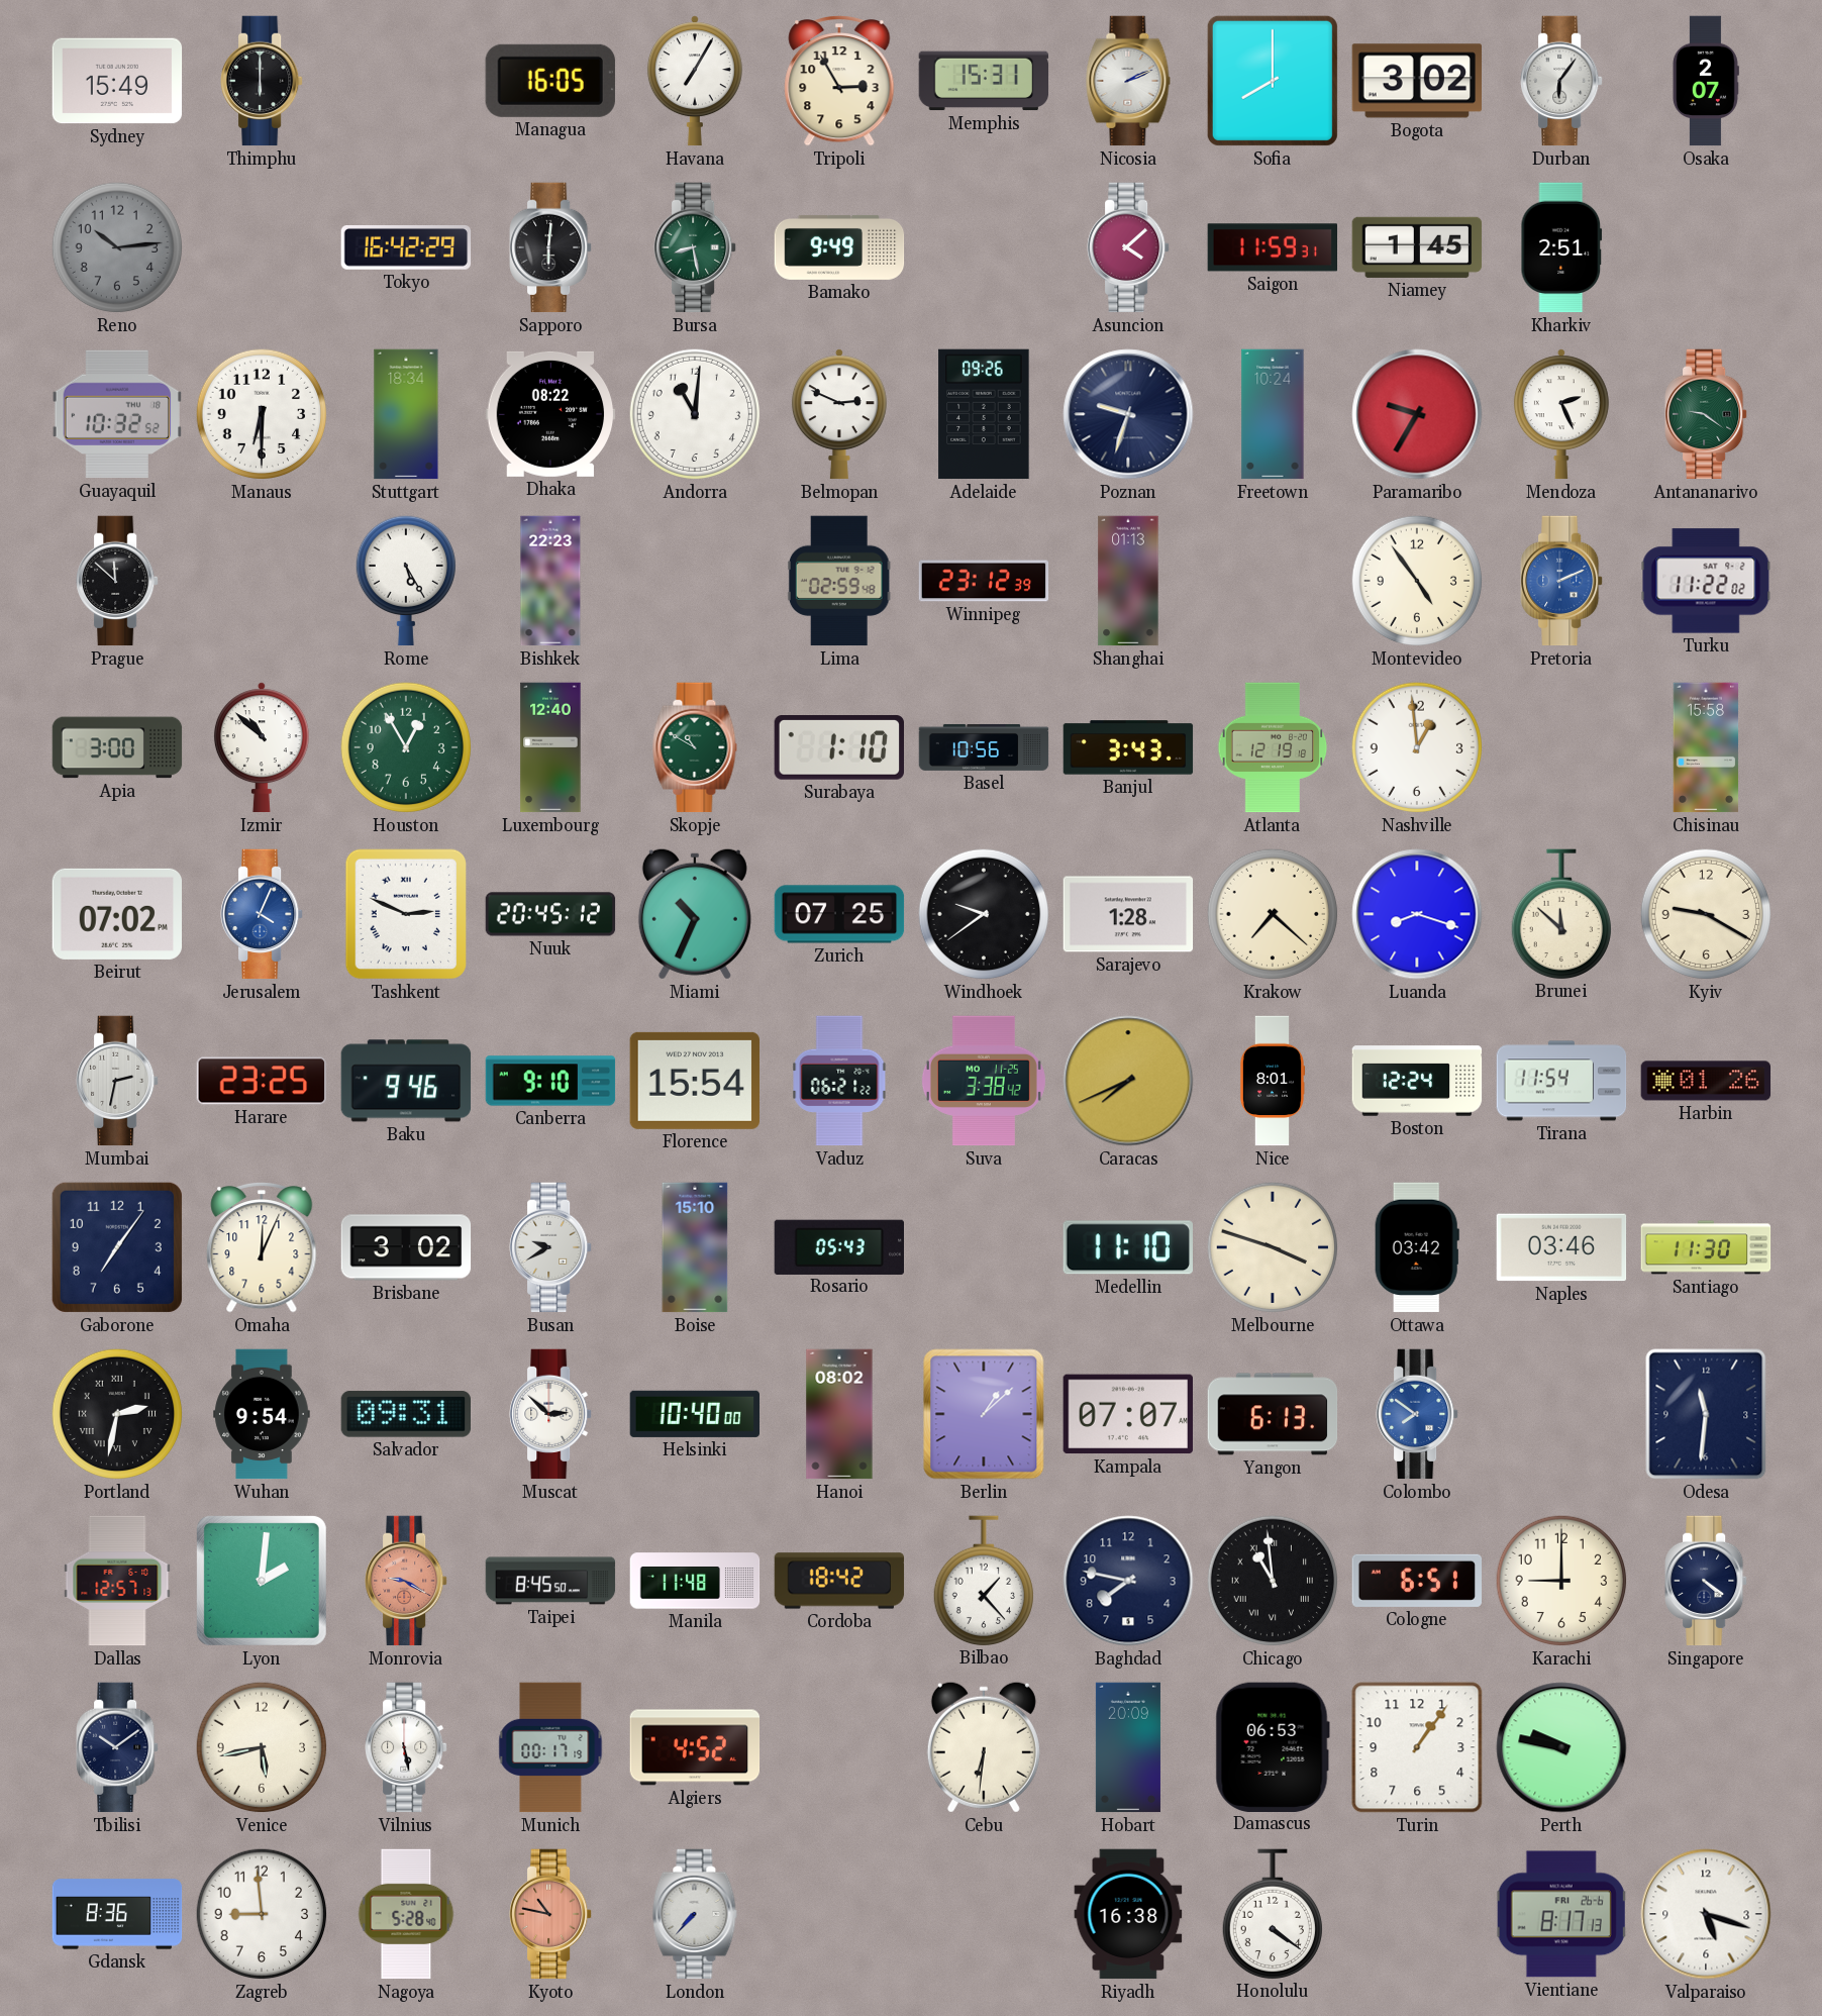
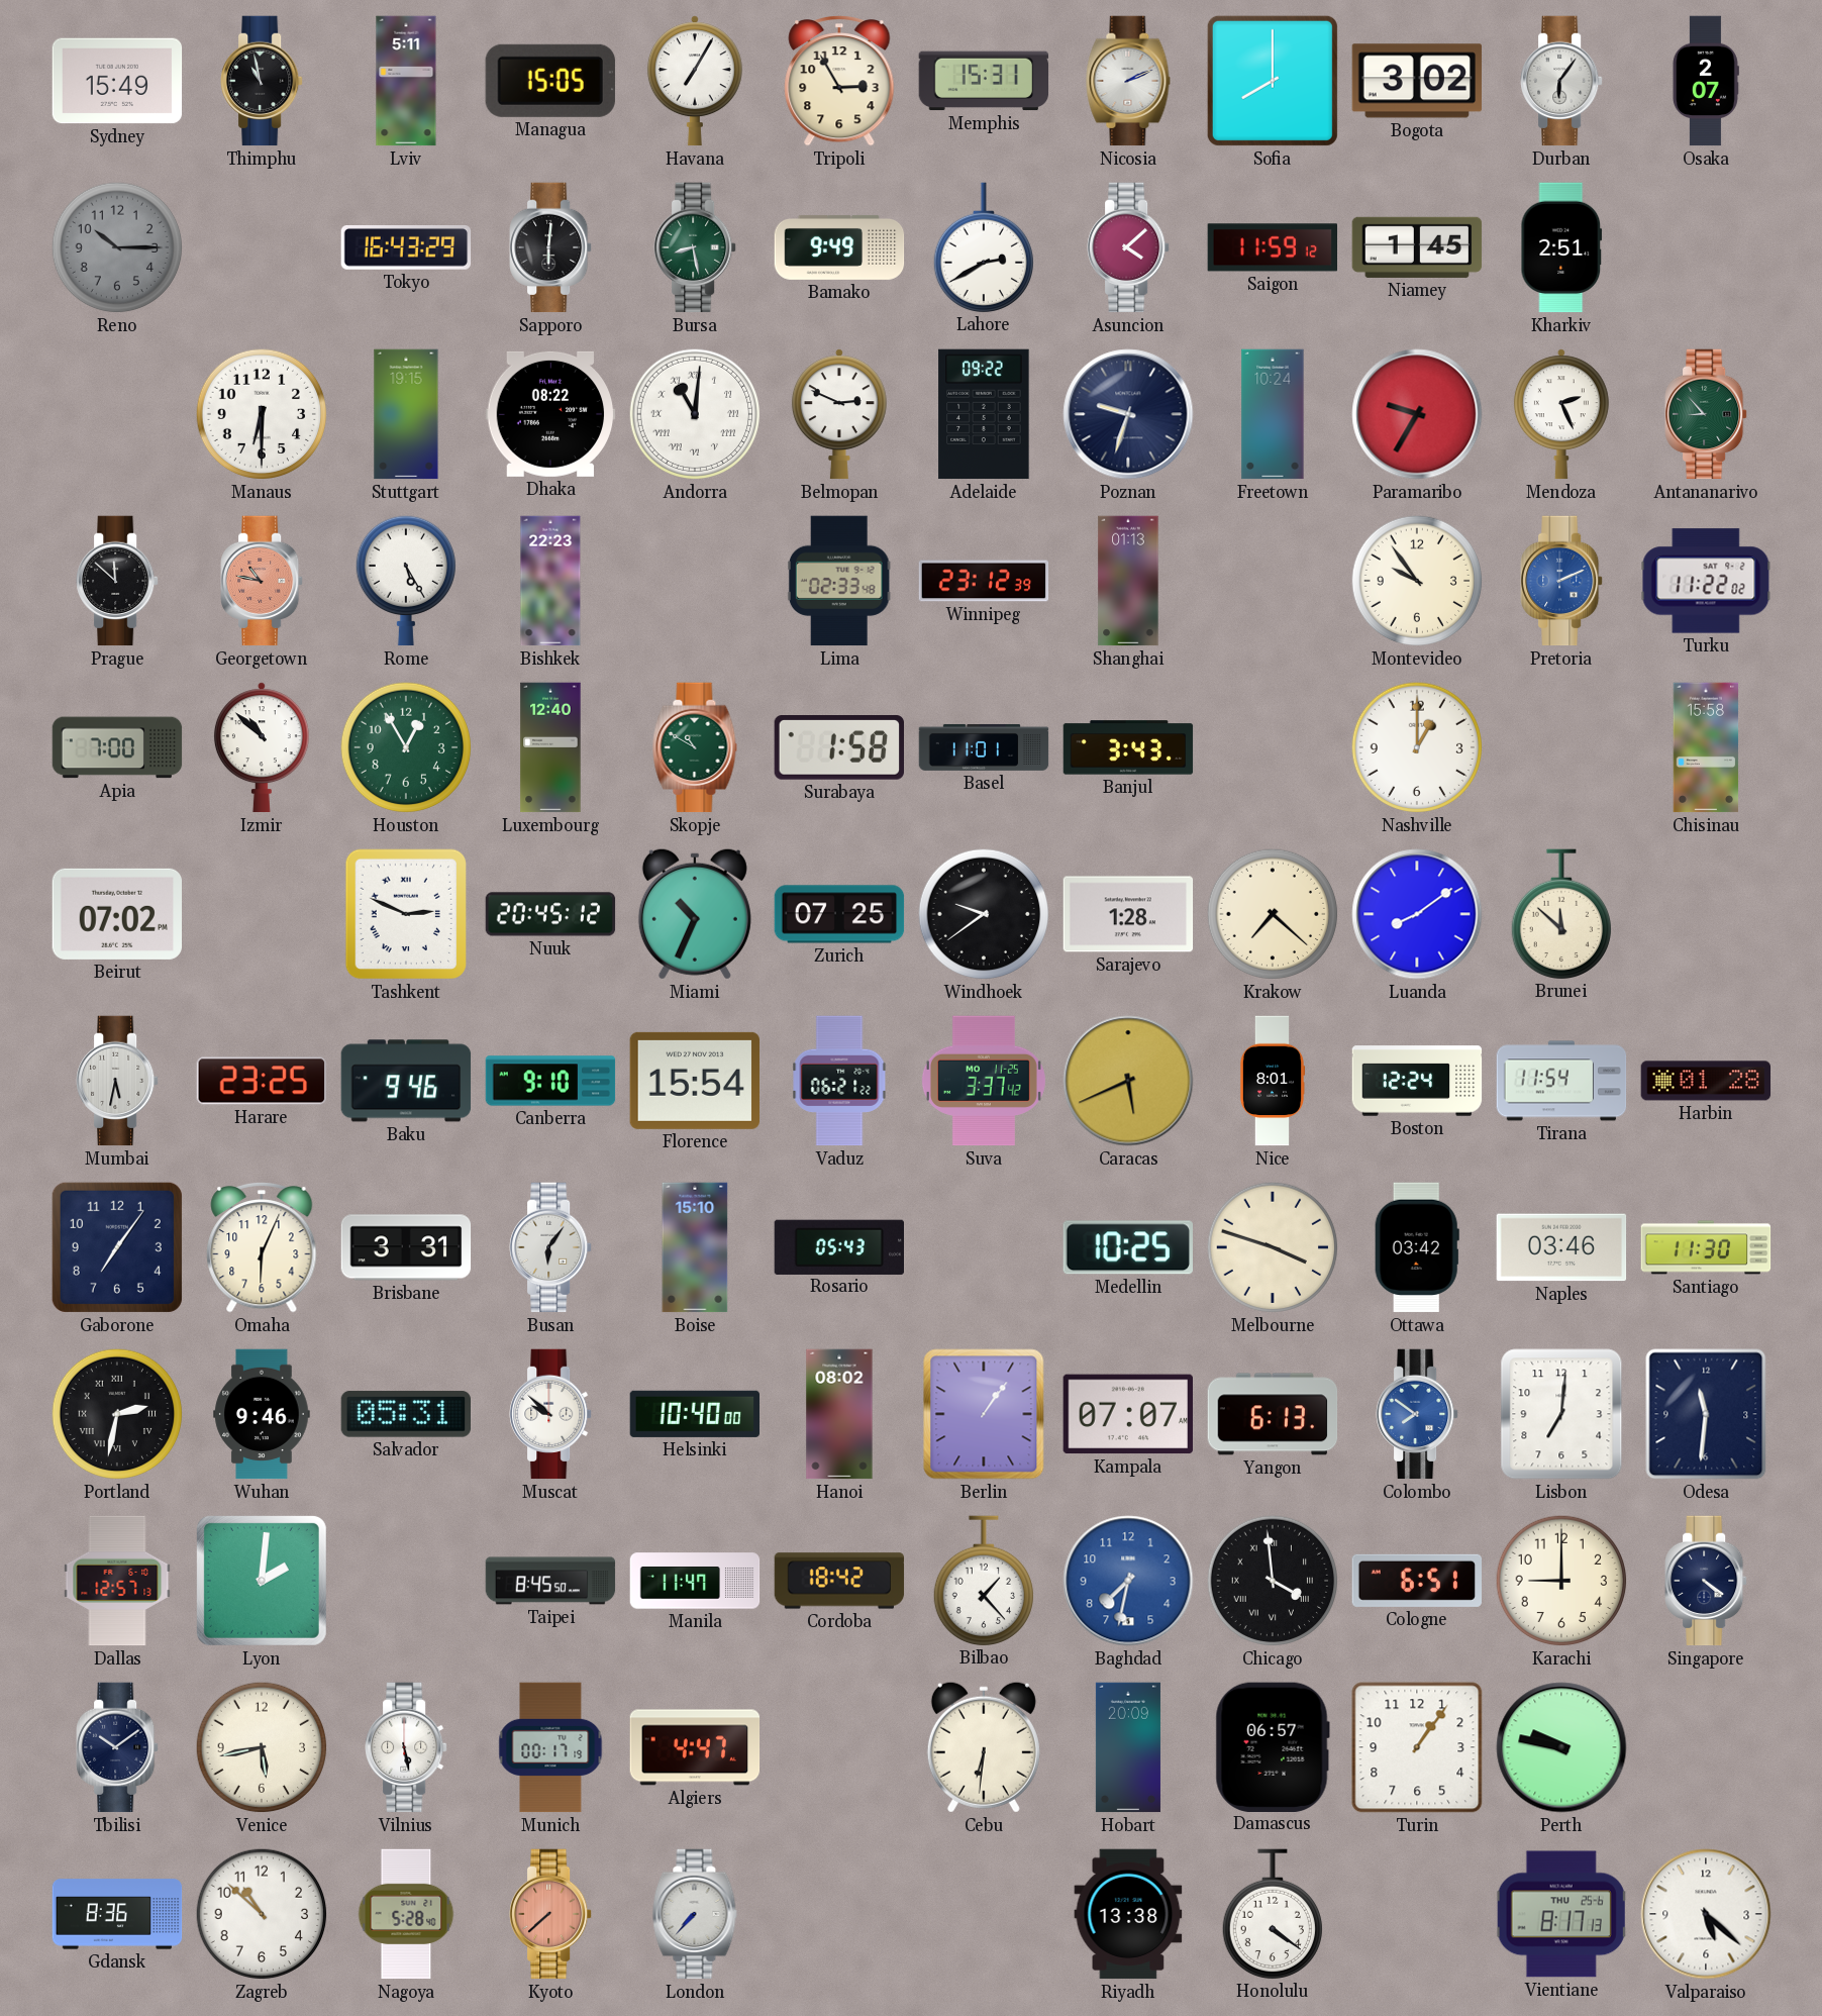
Thimphu: 6:00 -> 10:58
Lviv: none -> 5:11
Managua: 16:05 -> 15:05
Reno: 10:14 -> 10:15
Tokyo: 16:42 -> 16:43
Lahore: none -> 2:40
Saigon: 11:59:31 -> 11:59:12
Guayaquil: 10:32 -> none
Stuttgart: 18:34 -> 19:15
Andorra numerals: Arabic -> Roman
Adelaide: 09:26 -> 09:22
Antananarivo: 9:21 -> 8:53
Georgetown: none -> 10:47
Lima: 02:59 -> 02:33
Montevideo: 4:54 -> 9:54
Apia: 3:00 -> 7:00
Surabaya: 1:10 -> 1:58
Basel: 10:56 -> 11:01
Atlanta: 12:19 -> none
Nashville: 12:59 -> 1:00
Jerusalem: 4:04 -> none
Luanda: 8:18 -> 8:09
Kyiv: 9:20 -> none
Mumbai: 2:32 -> 5:32
Suva: 3:38 -> 3:37
Caracas: 7:41 -> 5:41
Harbin: 01:26 -> 01:28
Omaha: 12:04 -> 6:04
Brisbane: 3:02 -> 3:31
Busan: 9:40 -> 6:06
Medellin: 11:10 -> 10:25
Wuhan: 9:54 -> 9:46
Salvador: 09:31 -> 05:31
Muscat: 2:52 -> 9:52
Berlin: 1:08 -> 1:06
Lisbon: none -> 7:01
Monrovia: 9:20 -> none
Manila: 11:48 -> 11:47
Baghdad: 7:47 -> 7:32
Baghdad dial: navy -> blue
Chicago: 10:59 -> 3:59
Algiers: 4:52 -> 4:47
Damascus: 06:53 -> 06:57
Zagreb: 8:59 -> 10:52
Kyoto: 10:47 -> 7:38
Riyadh: 16:38 -> 13:38
Vientiane date: FRI 26-6 -> THU 25-6
Valparaiso: 5:18 -> 5:22
